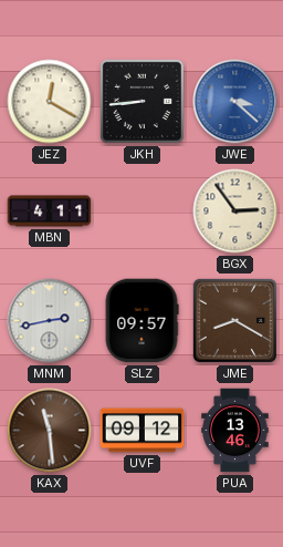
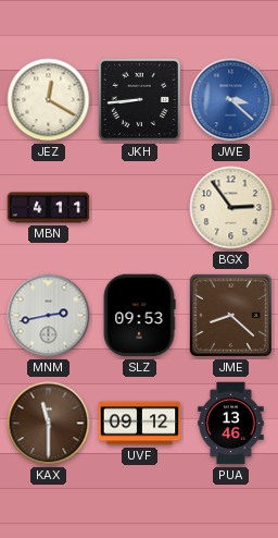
SLZ: 09:57 -> 09:53
JME: 8:20 -> 8:22
KAX: 11:29 -> 11:30
